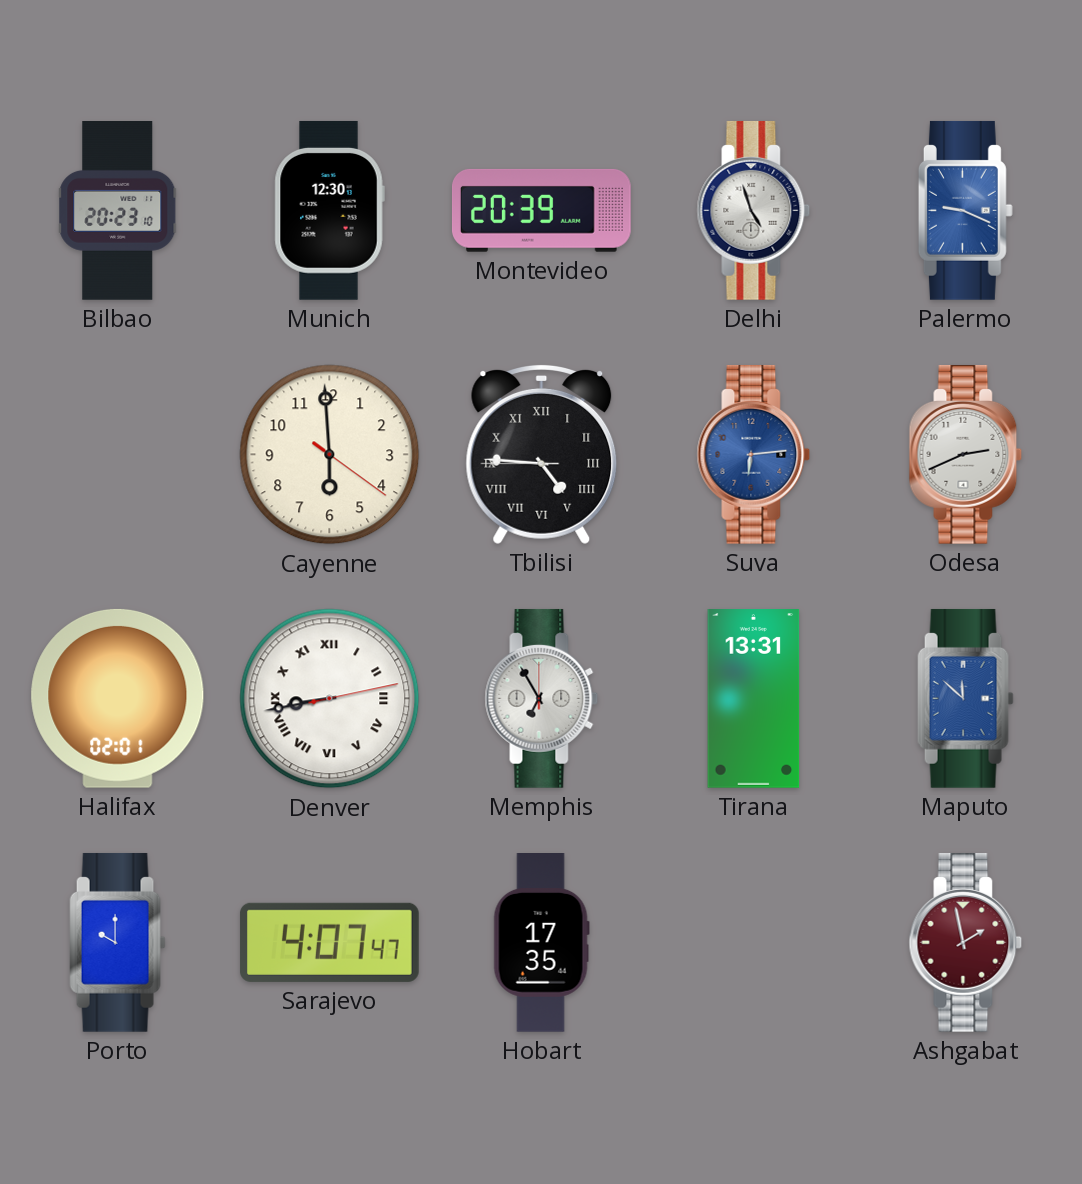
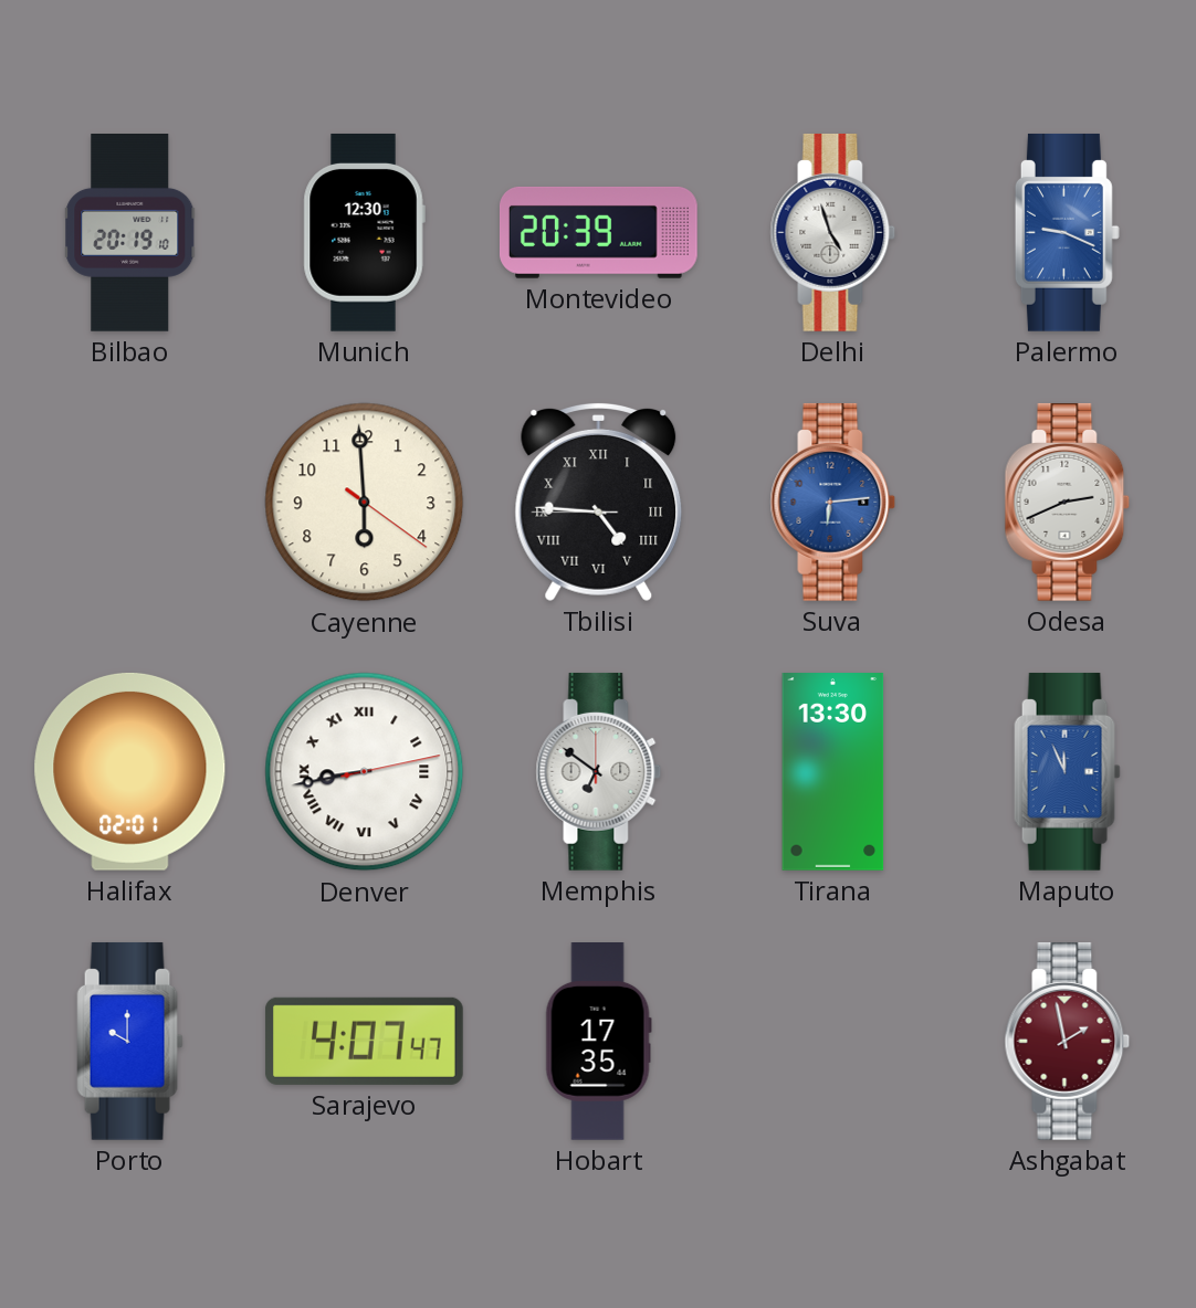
Bilbao: 20:23 -> 20:19
Memphis: 6:55 -> 6:51
Tirana: 13:31 -> 13:30
Maputo: 11:52 -> 11:56
